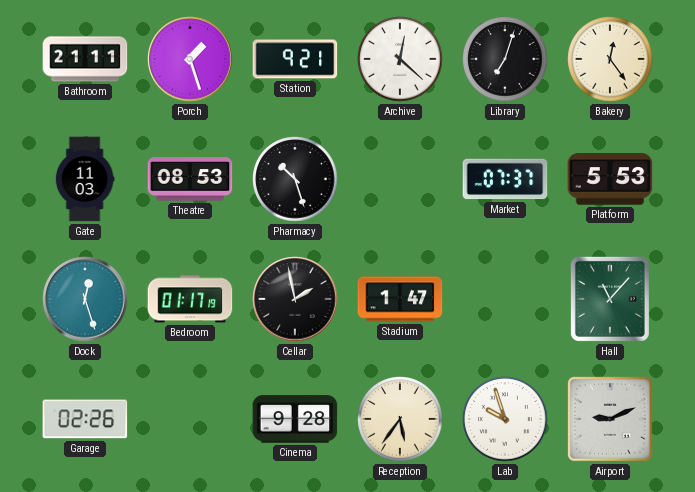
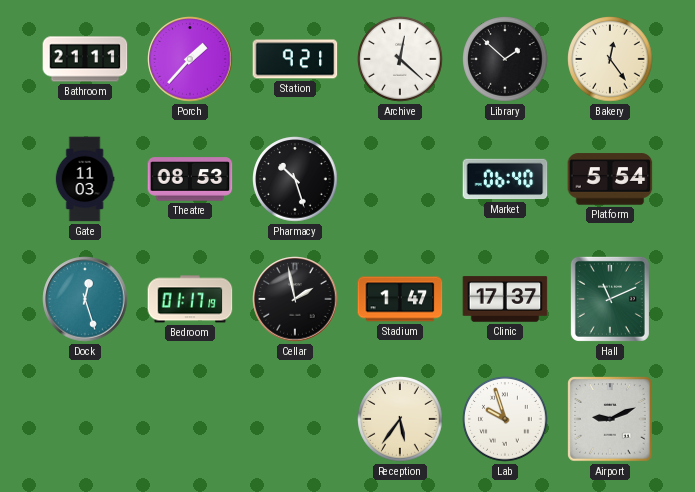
Porch: 1:27 -> 1:37
Library: 7:03 -> 1:52
Market: 07:37 -> 06:40
Platform: 5:53 -> 5:54
Clinic: none -> 17:37
Hall: 11:07 -> 11:11
Garage: 02:26 -> none
Cinema: 9:28 -> none
